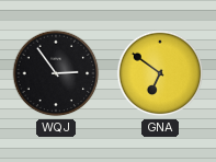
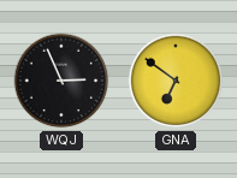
WQJ: 2:54 -> 2:56
